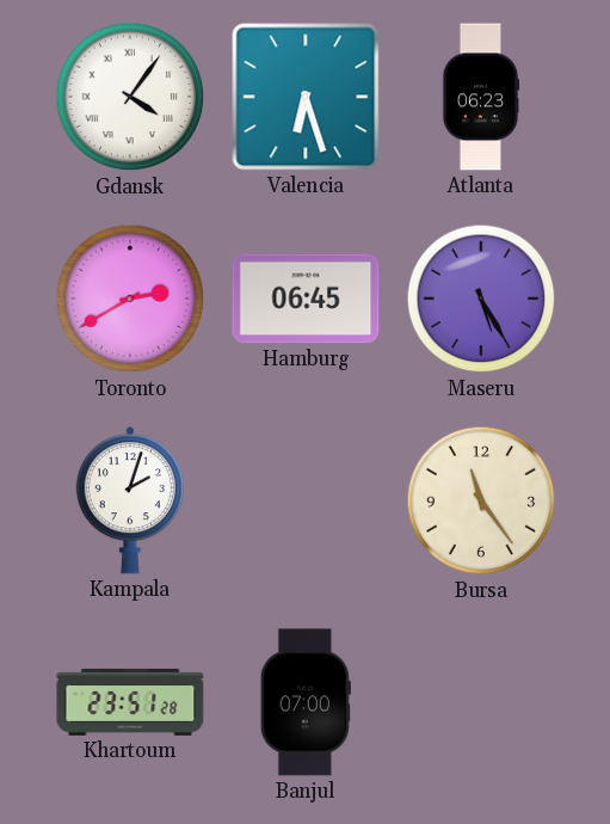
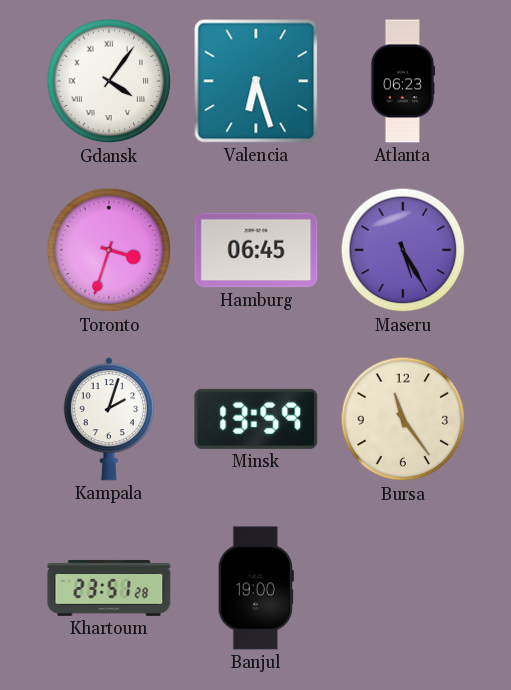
Toronto: 2:40 -> 3:33
Minsk: none -> 13:59
Banjul: 07:00 -> 19:00
